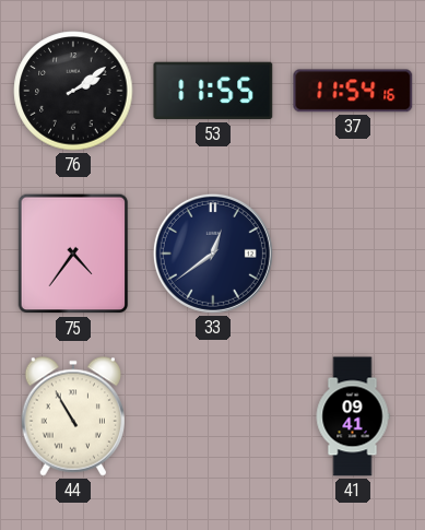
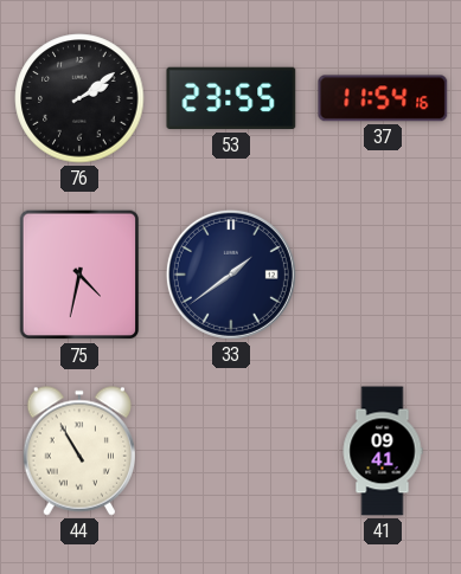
53: 11:55 -> 23:55
75: 4:36 -> 4:32
33: 12:39 -> 1:39
